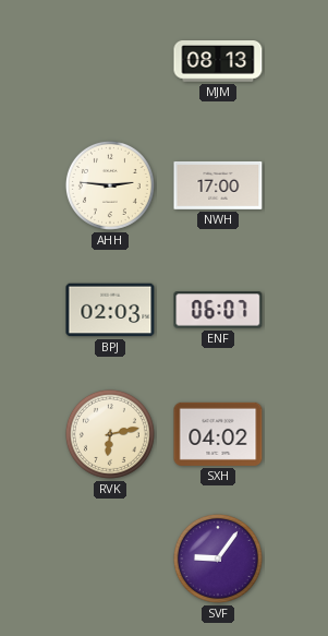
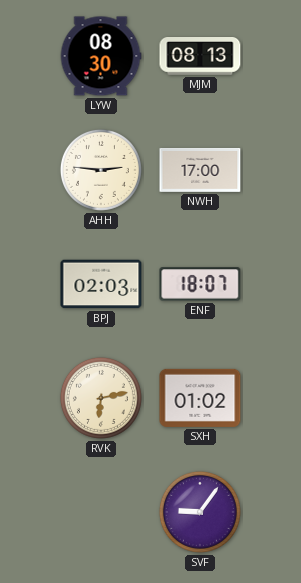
LYW: none -> 08:30
ENF: 06:07 -> 18:07
SXH: 04:02 -> 01:02
